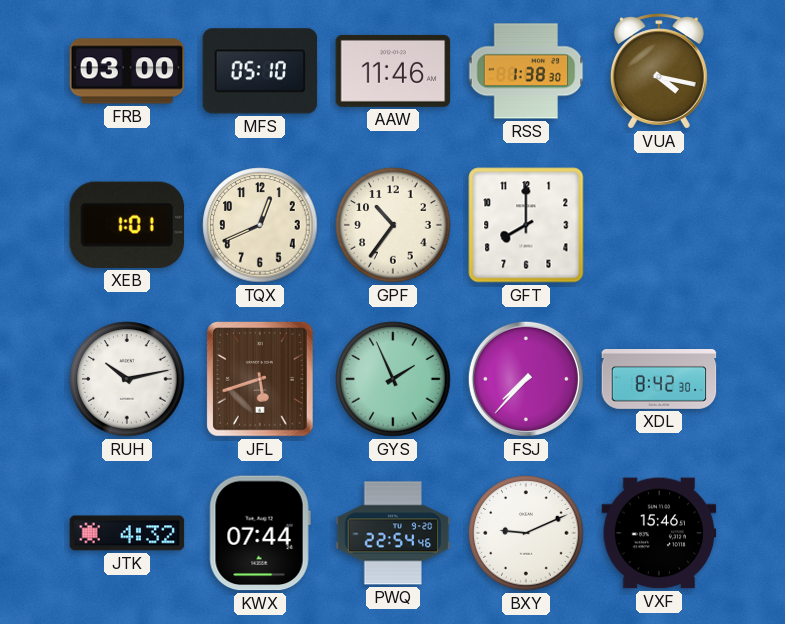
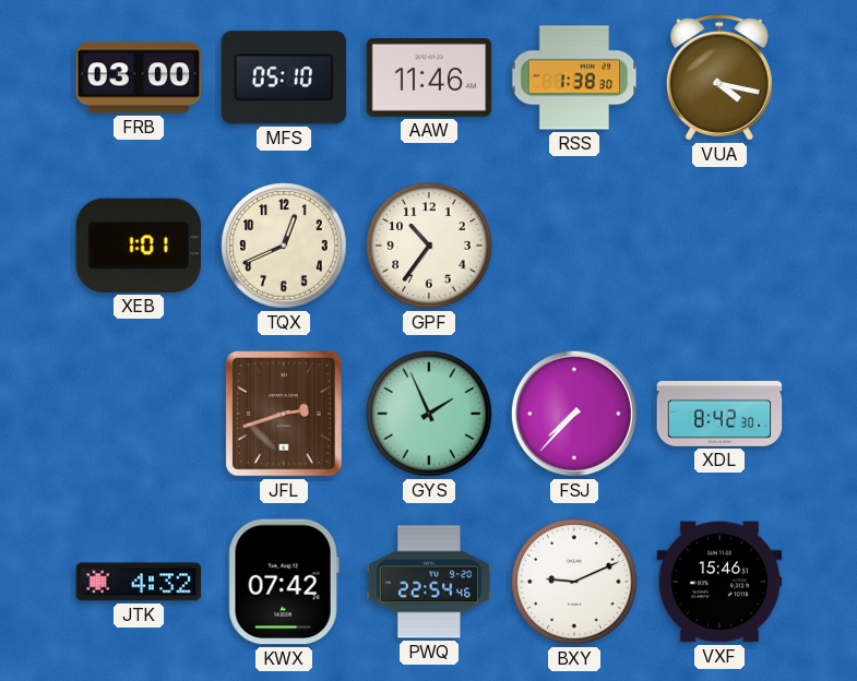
GFT: 8:00 -> none
RUH: 10:13 -> none
JFL: 5:42 -> 2:42
KWX: 07:44 -> 07:42
